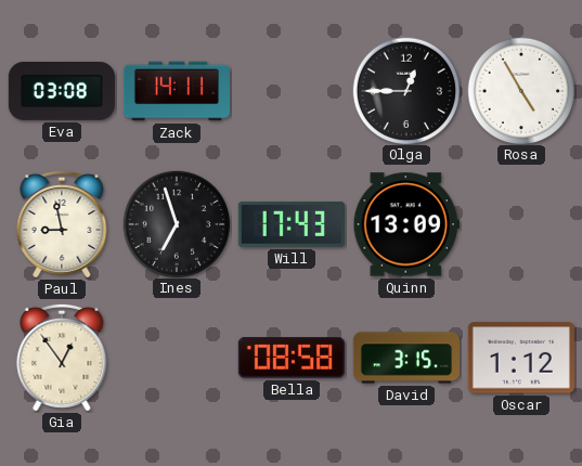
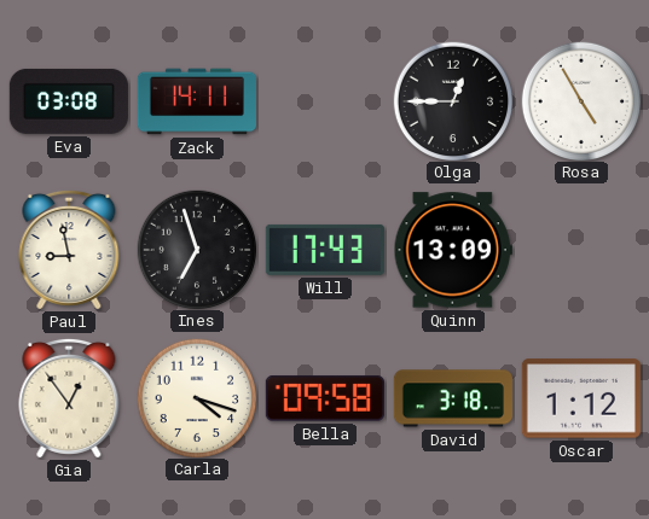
Carla: none -> 4:18
Bella: 08:58 -> 09:58
David: 3:15 -> 3:18
